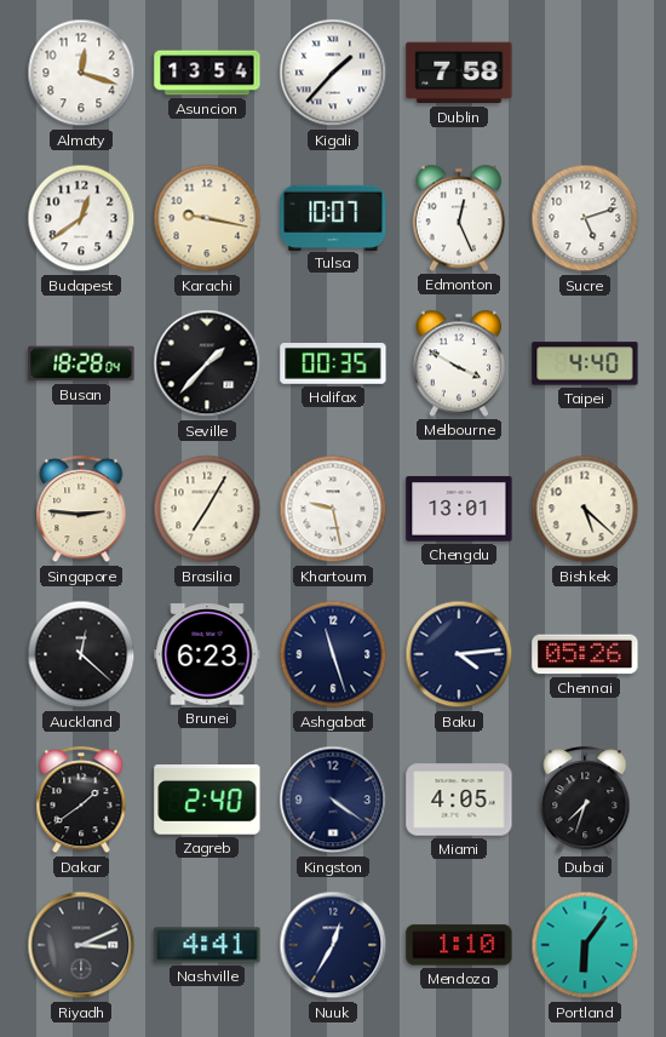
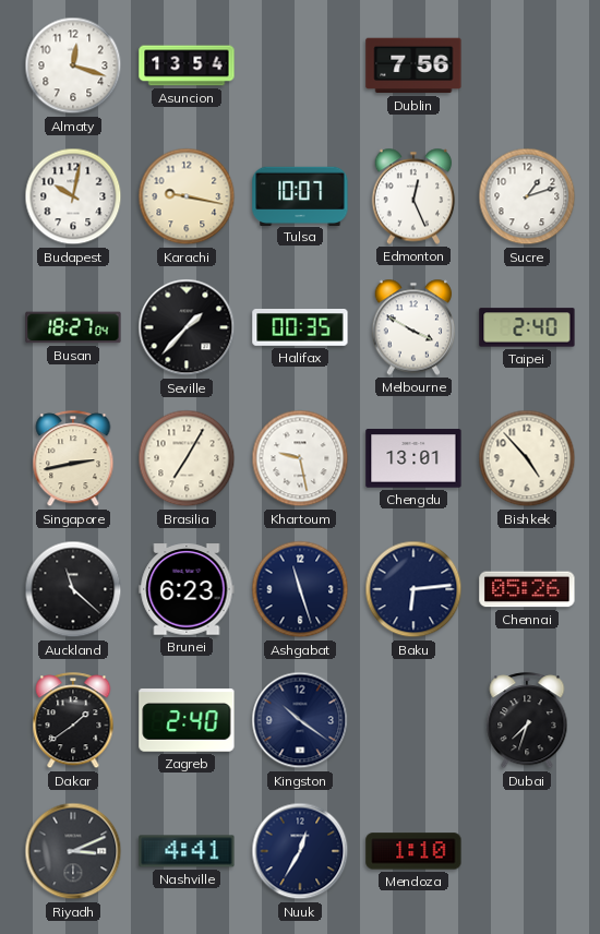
Kigali: 1:37 -> none
Dublin: 7:58 -> 7:56
Budapest: 12:39 -> 10:02
Sucre: 5:12 -> 1:12
Busan: 18:28 -> 18:27
Taipei: 4:40 -> 2:40
Singapore: 2:46 -> 2:43
Bishkek: 5:22 -> 4:53
Auckland: 12:22 -> 11:22
Baku: 4:14 -> 6:14
Kingston: 4:21 -> 10:21
Miami: 4:05 -> none
Portland: 6:06 -> none
